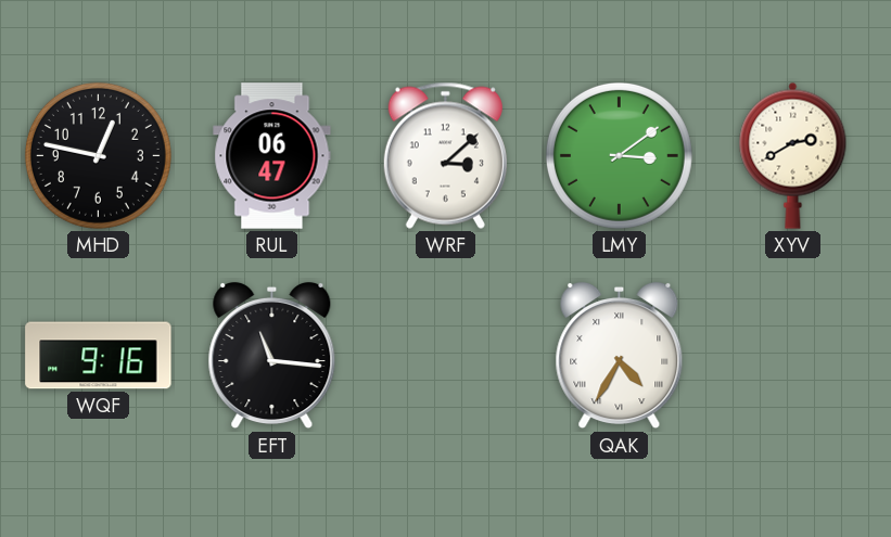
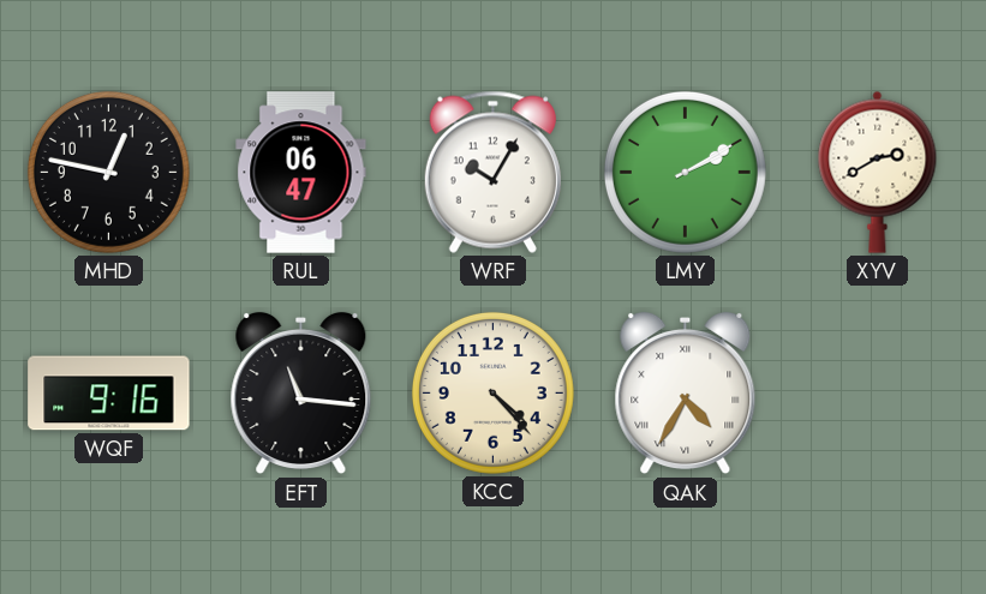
WRF: 3:08 -> 10:05
LMY: 3:09 -> 2:10
KCC: none -> 4:23
